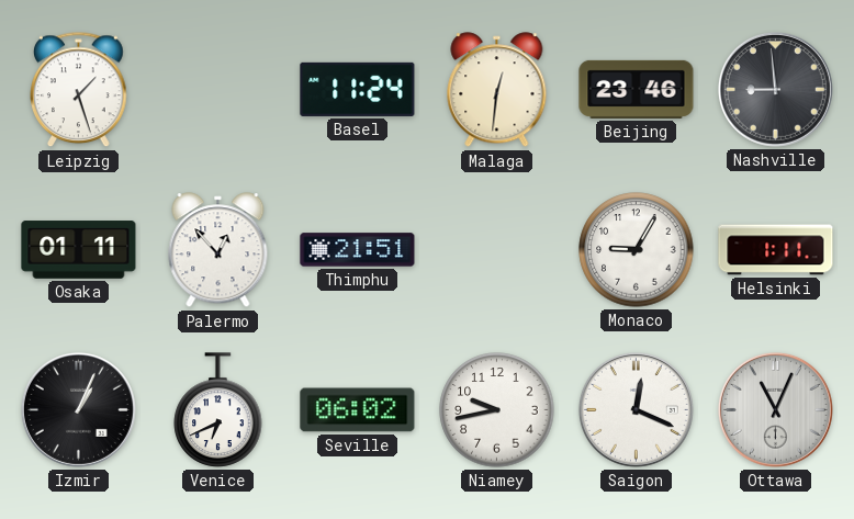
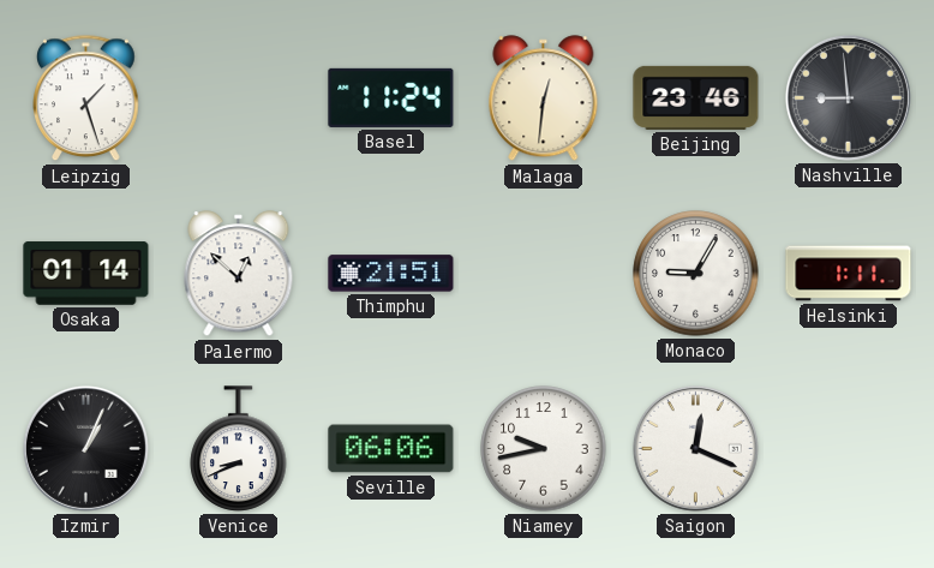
Osaka: 01:11 -> 01:14
Palermo: 12:53 -> 12:52
Venice: 6:41 -> 8:41
Seville: 06:02 -> 06:06
Ottawa: 11:04 -> none
